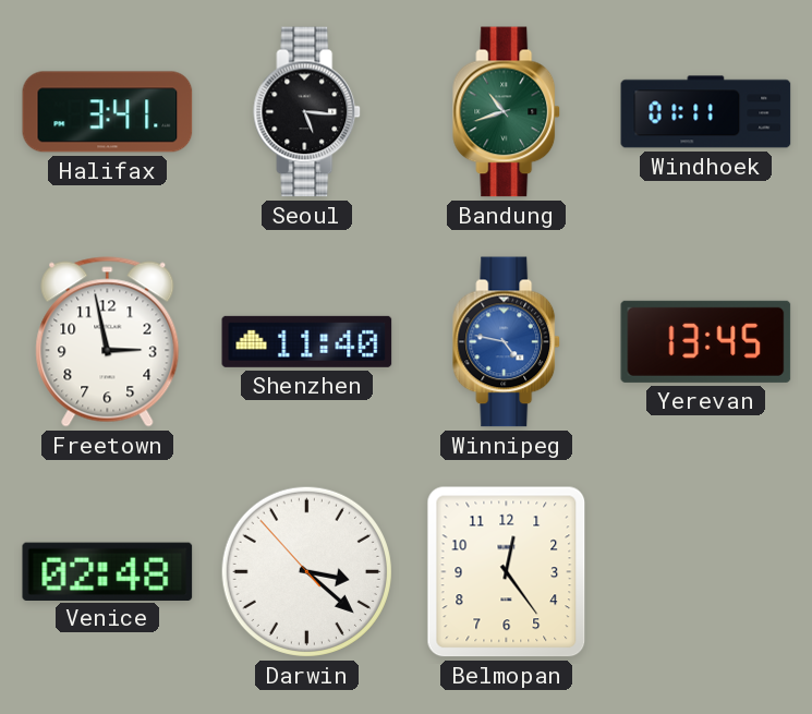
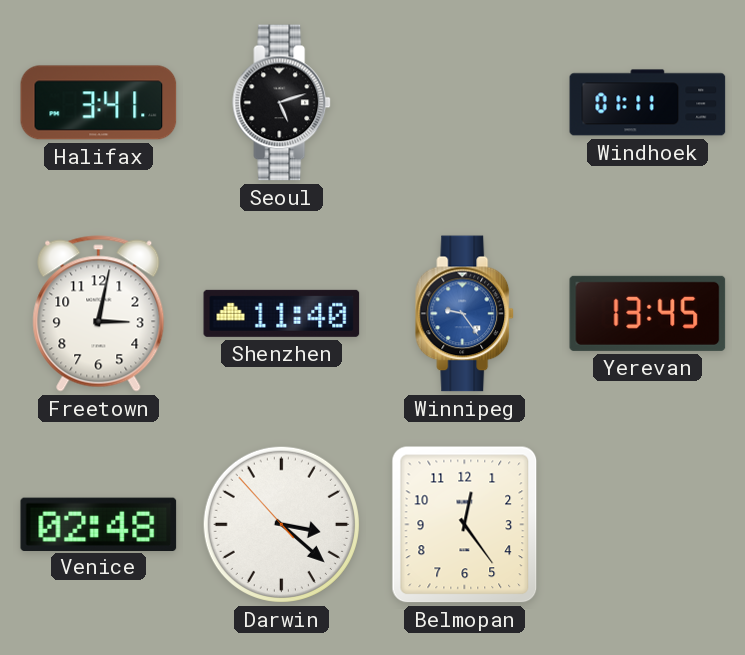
Seoul: 5:16 -> 5:12
Bandung: 10:42 -> none
Freetown: 2:58 -> 3:02
Winnipeg: 4:47 -> 9:24
